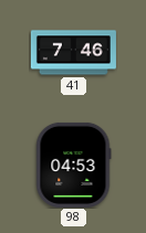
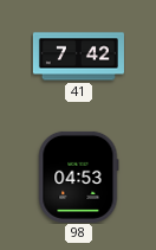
41: 7:46 -> 7:42
